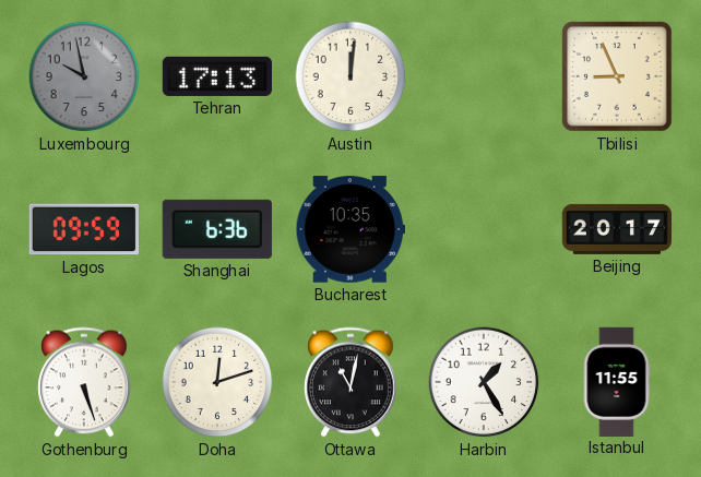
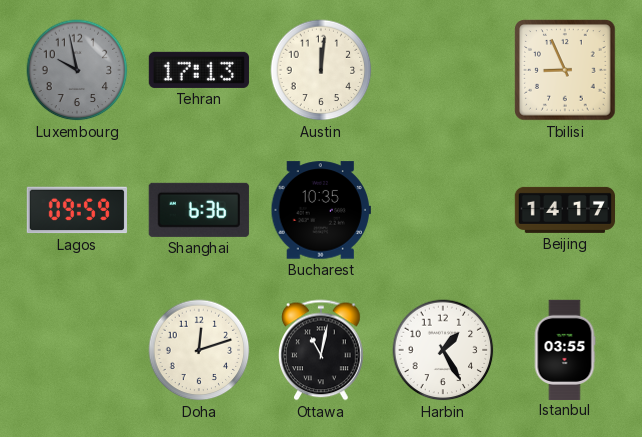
Beijing: 20:17 -> 14:17
Gothenburg: 5:27 -> none
Istanbul: 11:55 -> 03:55
